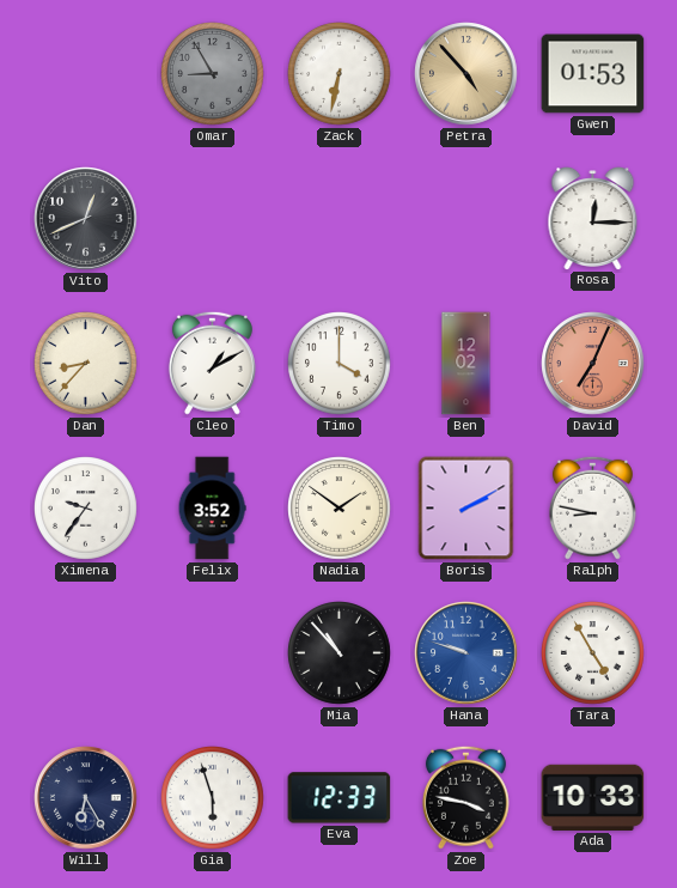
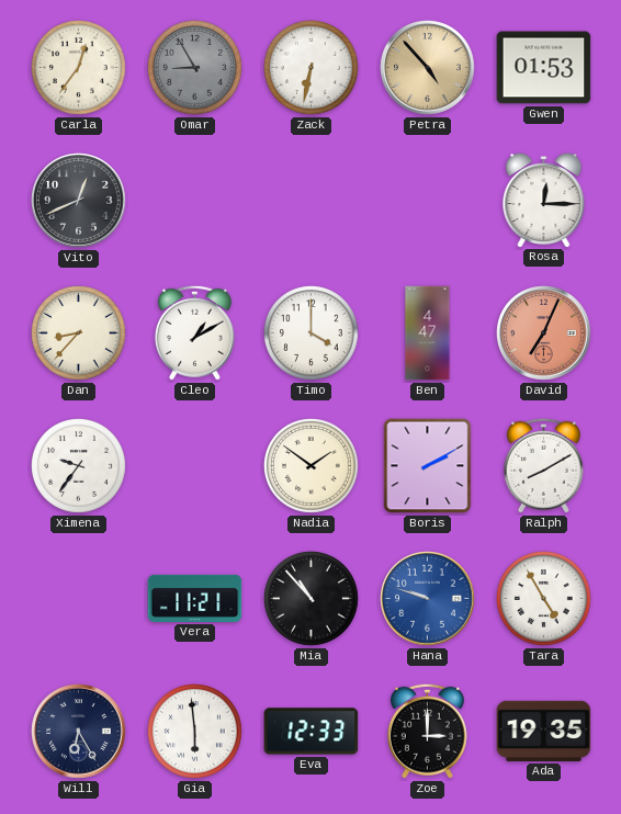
Carla: none -> 12:36
Ben: 12:02 -> 4:47
Felix: 3:52 -> none
Ralph: 8:47 -> 8:10
Vera: none -> 11:21
Gia: 5:57 -> 5:59
Zoe: 3:47 -> 3:00
Ada: 10:33 -> 19:35
